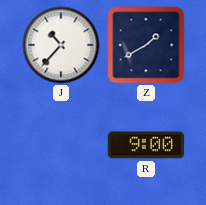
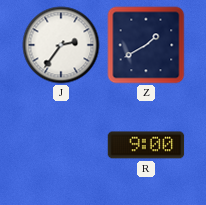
J: 10:37 -> 2:36
